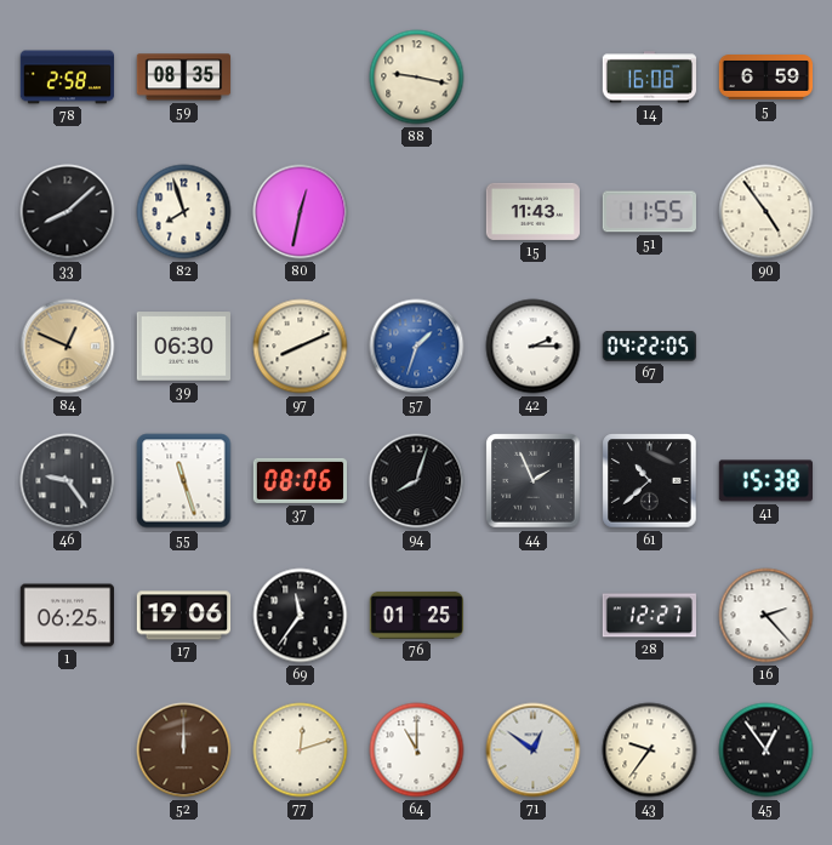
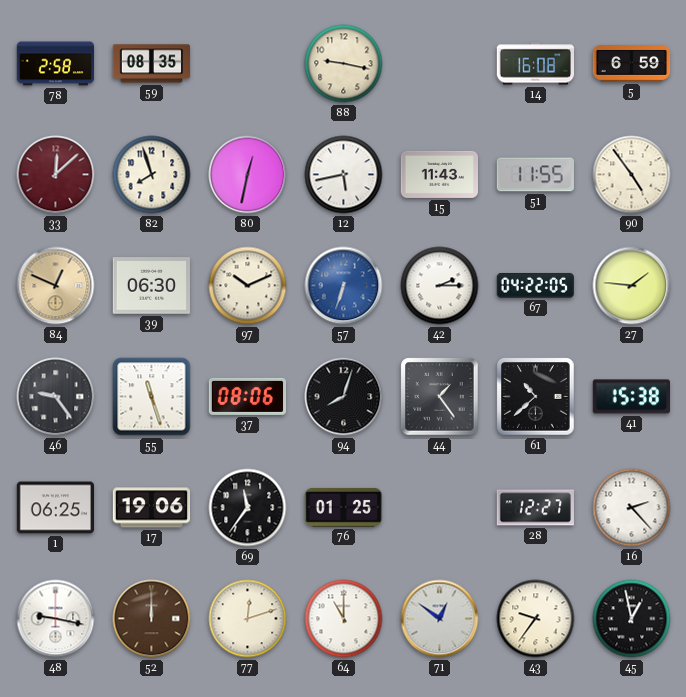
33: 8:08 -> 12:08
33 dial: black -> burgundy
12: none -> 5:43
97: 8:11 -> 10:11
57: 1:33 -> 6:33
27: none -> 1:46
44: 1:56 -> 1:24
48: none -> 9:17
45: 12:54 -> 12:58
